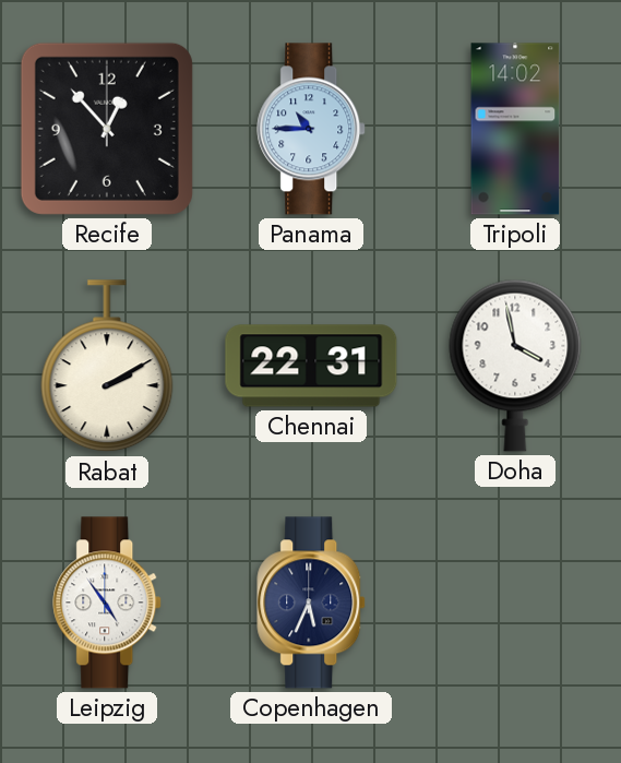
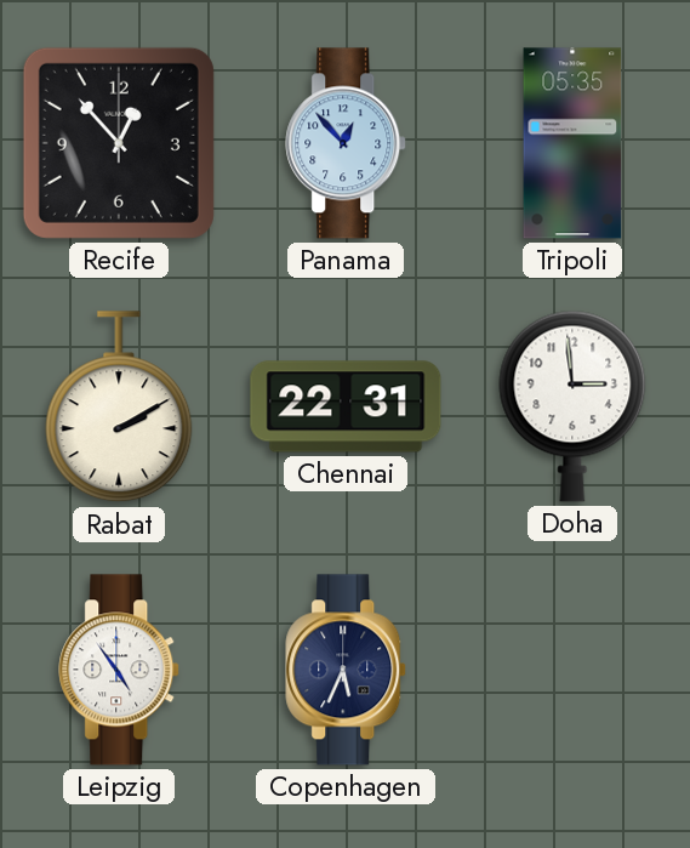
Panama: 10:45 -> 12:53
Tripoli: 14:02 -> 05:35
Doha: 3:58 -> 2:59
